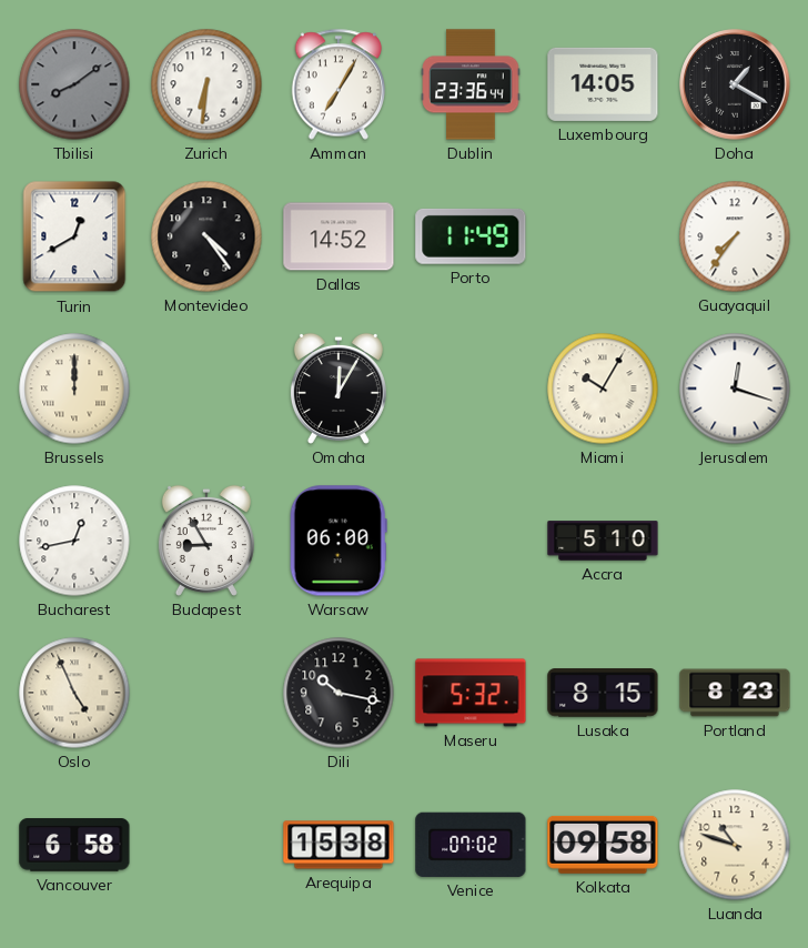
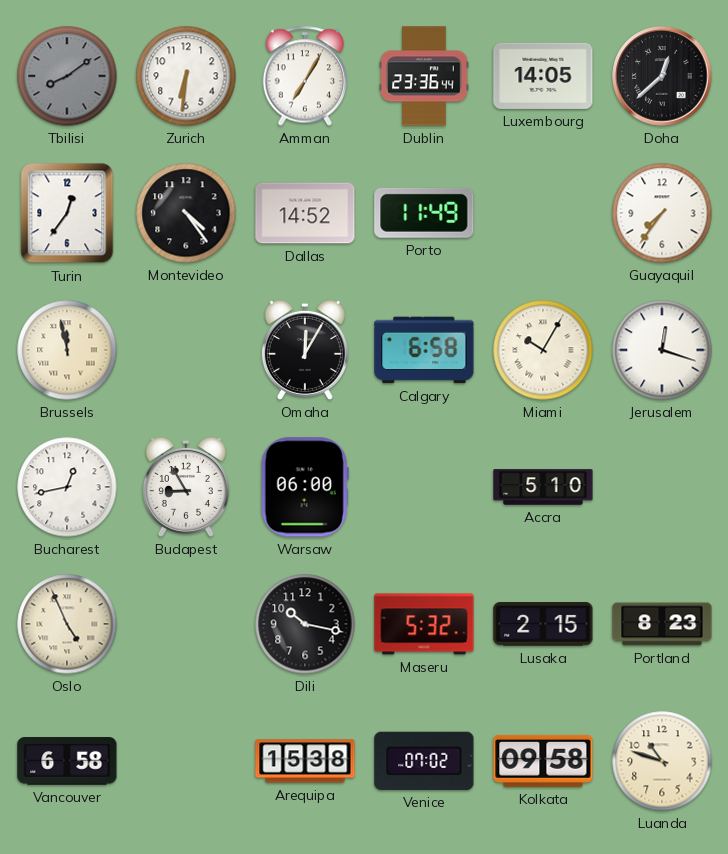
Doha: 1:20 -> 12:38
Turin: 12:40 -> 12:36
Brussels: 12:00 -> 11:58
Calgary: none -> 6:58
Lusaka: 8:15 -> 2:15
